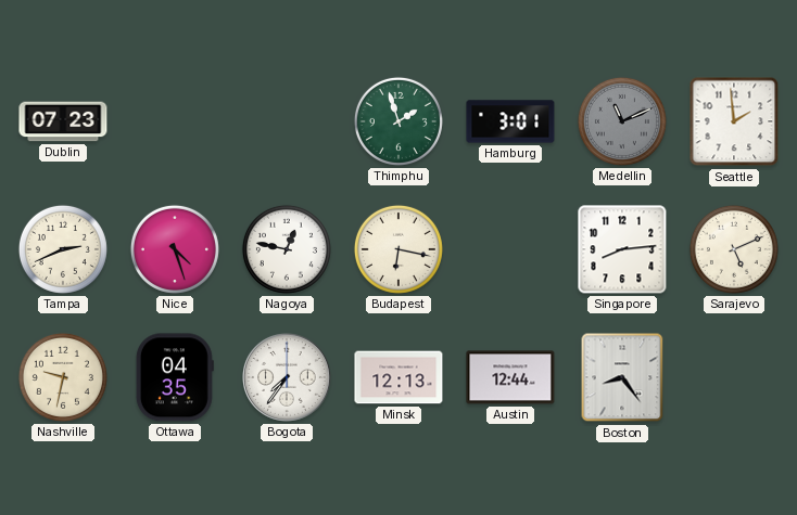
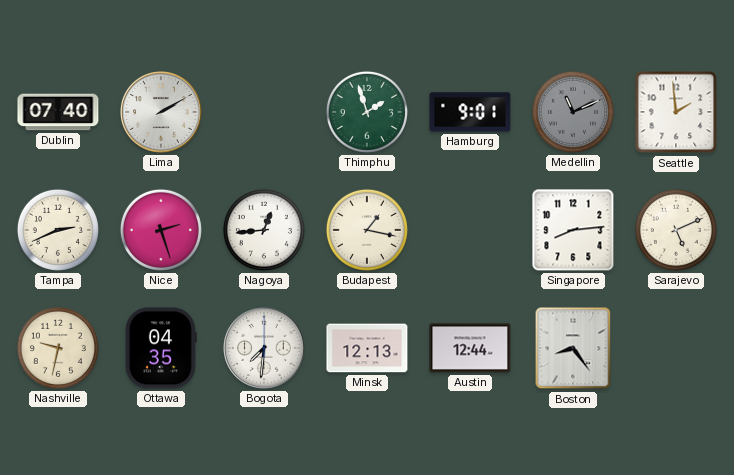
Dublin: 07:23 -> 07:40
Lima: none -> 2:10
Hamburg: 3:01 -> 9:01
Nice: 4:27 -> 2:27
Nagoya: 12:47 -> 12:44
Budapest: 6:17 -> 1:17
Bogota: 7:36 -> 7:31
